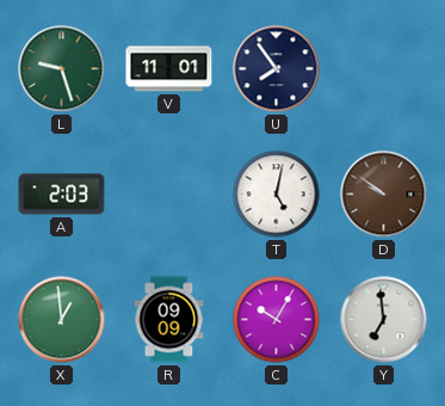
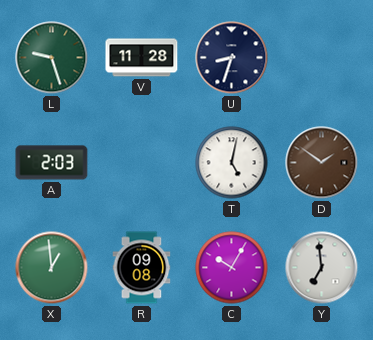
V: 11:01 -> 11:28
U: 7:54 -> 8:33
D: 9:51 -> 1:51
R: 09:09 -> 09:08
